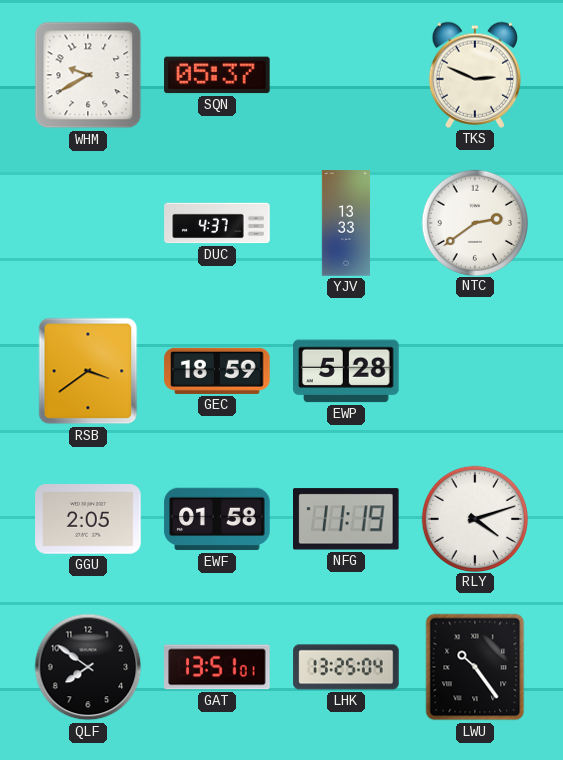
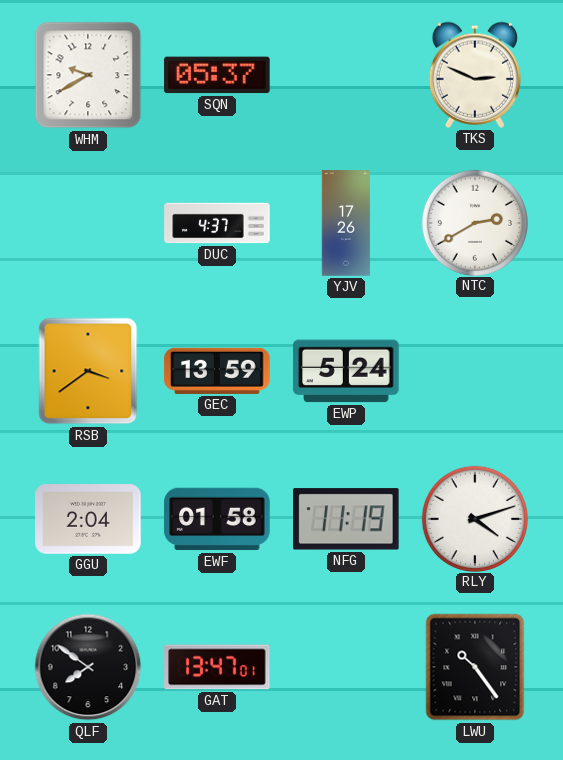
YJV: 13:33 -> 17:26
NTC: 2:39 -> 2:40
GEC: 18:59 -> 13:59
EWP: 5:28 -> 5:24
GGU: 2:05 -> 2:04
GAT: 13:51 -> 13:47
LHK: 13:25 -> none
